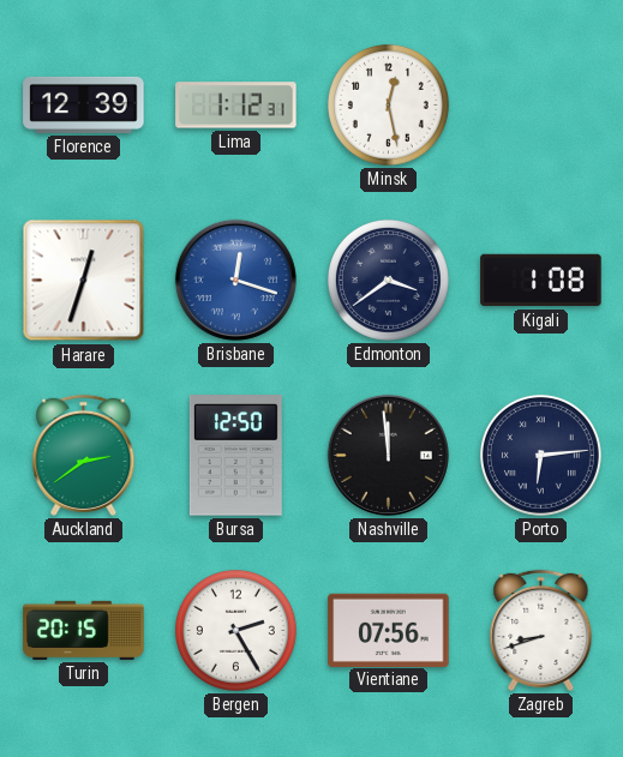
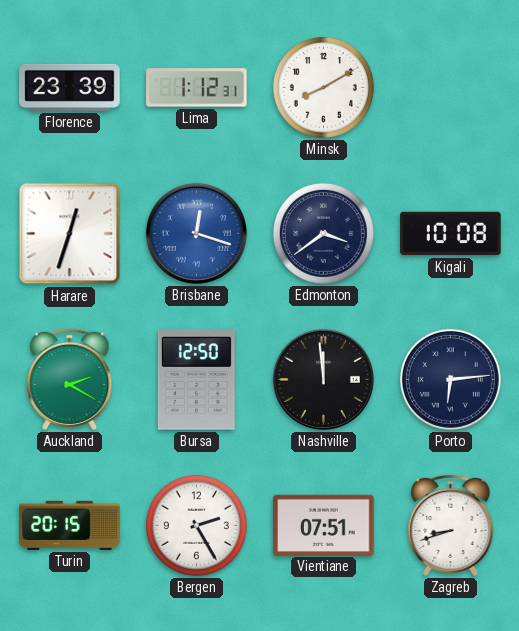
Florence: 12:39 -> 23:39
Minsk: 12:28 -> 8:10
Kigali: 1:08 -> 10:08
Auckland: 2:39 -> 2:20
Vientiane: 07:56 -> 07:51
